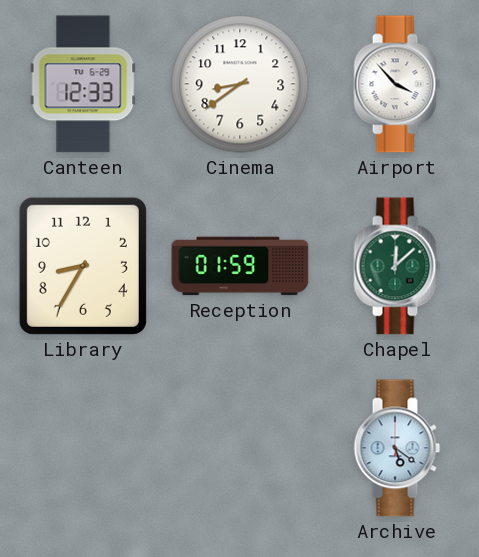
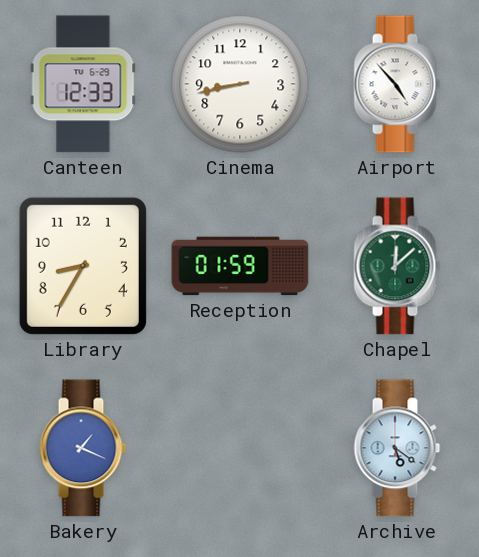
Cinema: 8:39 -> 8:43
Airport: 3:53 -> 4:53
Bakery: none -> 1:19
